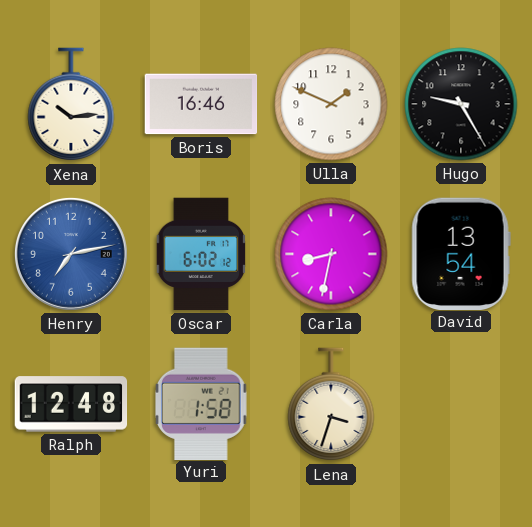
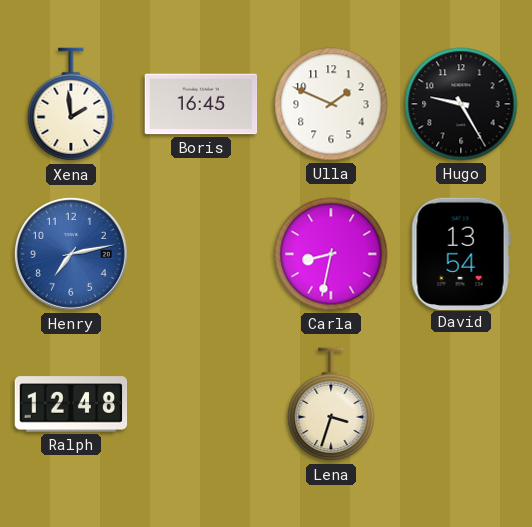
Xena: 10:14 -> 1:59
Boris: 16:46 -> 16:45
Oscar: 6:02 -> none
Yuri: 1:58 -> none
